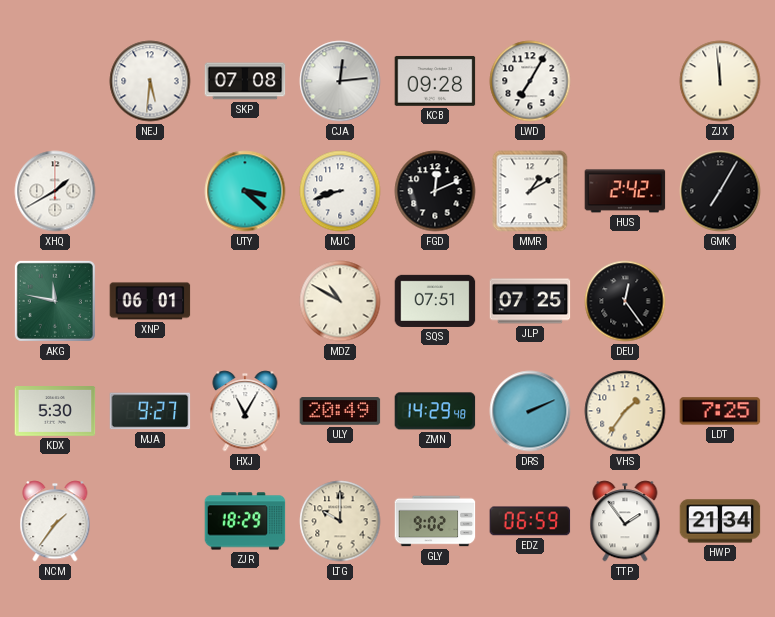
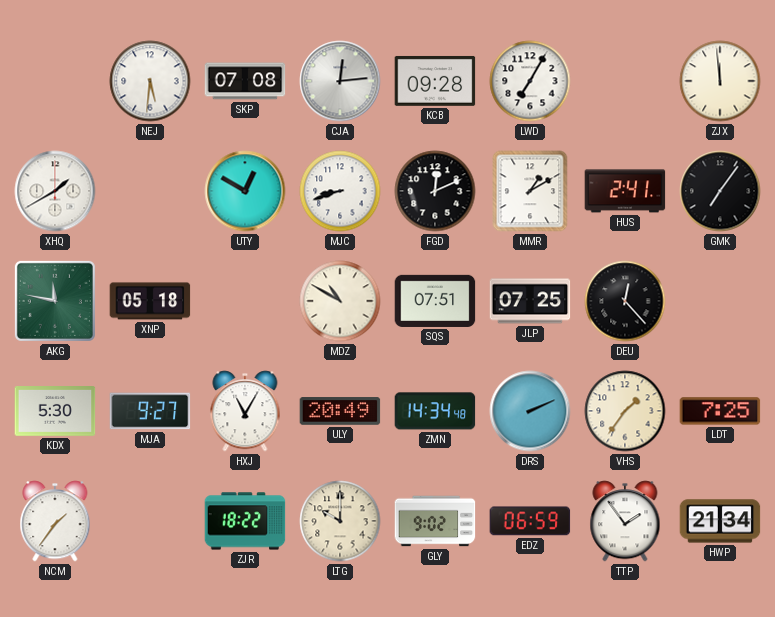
UTY: 3:22 -> 12:50
HUS: 2:42 -> 2:41
GMK: 7:05 -> 7:06
XNP: 06:01 -> 05:18
DEU: 12:24 -> 12:23
ZMN: 14:29 -> 14:34
ZJR: 18:29 -> 18:22
